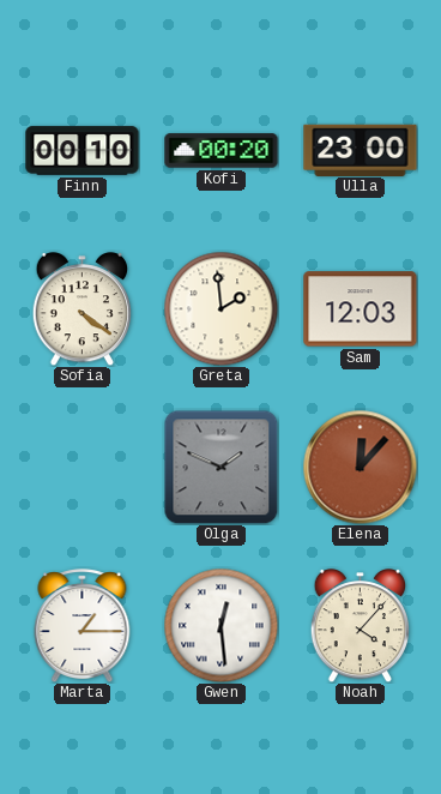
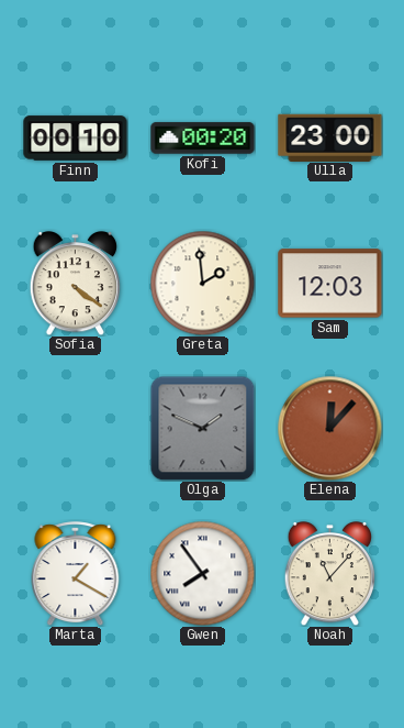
Marta: 1:15 -> 1:20
Gwen: 12:29 -> 7:54
Noah: 4:07 -> 11:07
